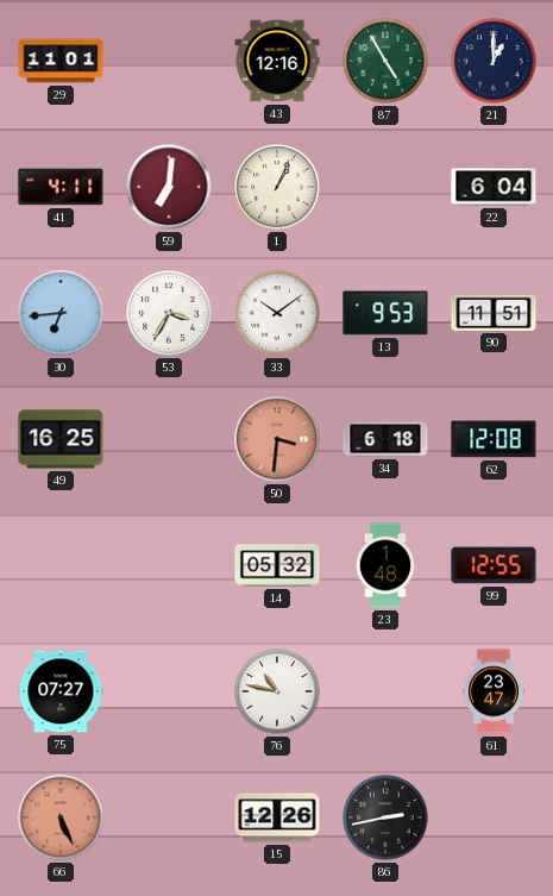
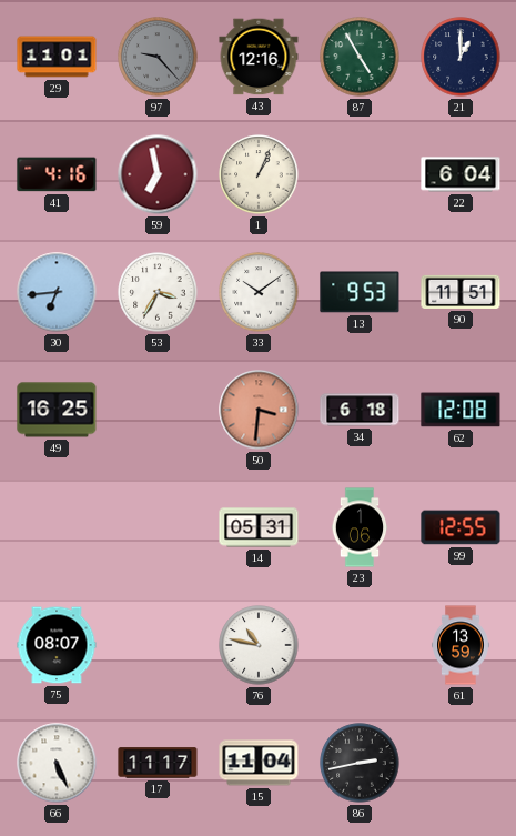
97: none -> 9:23
41: 4:11 -> 4:16
59: 7:01 -> 6:58
14: 05:32 -> 05:31
23: 1:48 -> 1:06
75: 07:27 -> 08:07
61: 23:47 -> 13:59
66 dial: salmon -> white
17: none -> 11:17
15: 12:26 -> 11:04
